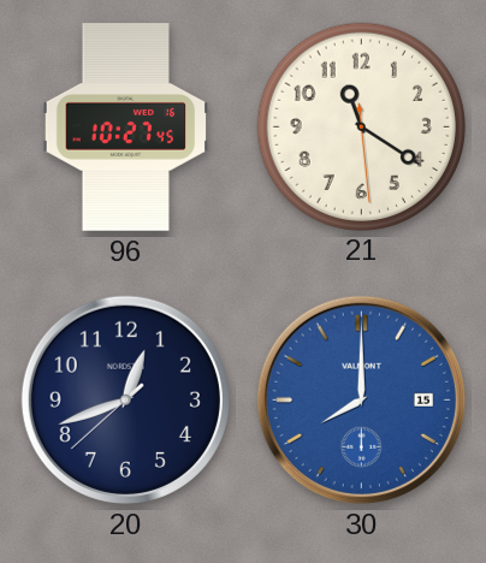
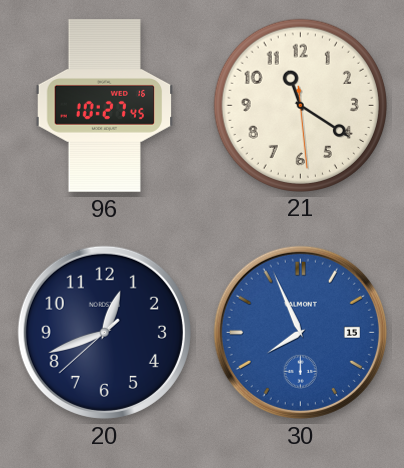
30: 8:00 -> 7:56
